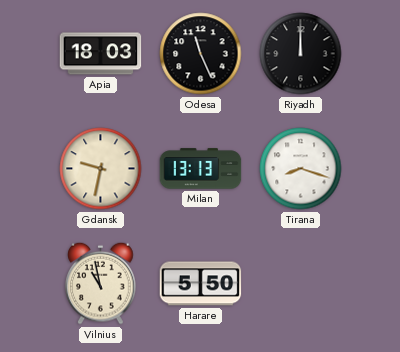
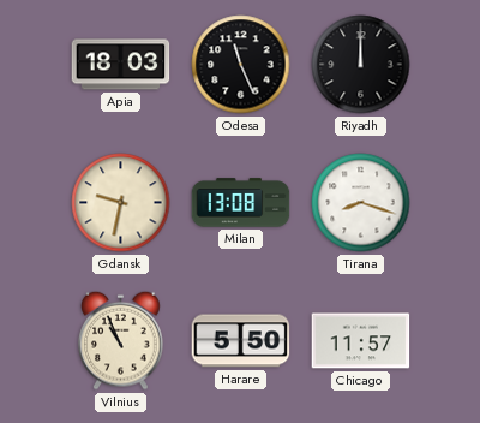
Milan: 13:13 -> 13:08
Vilnius: 10:58 -> 10:56
Chicago: none -> 11:57
